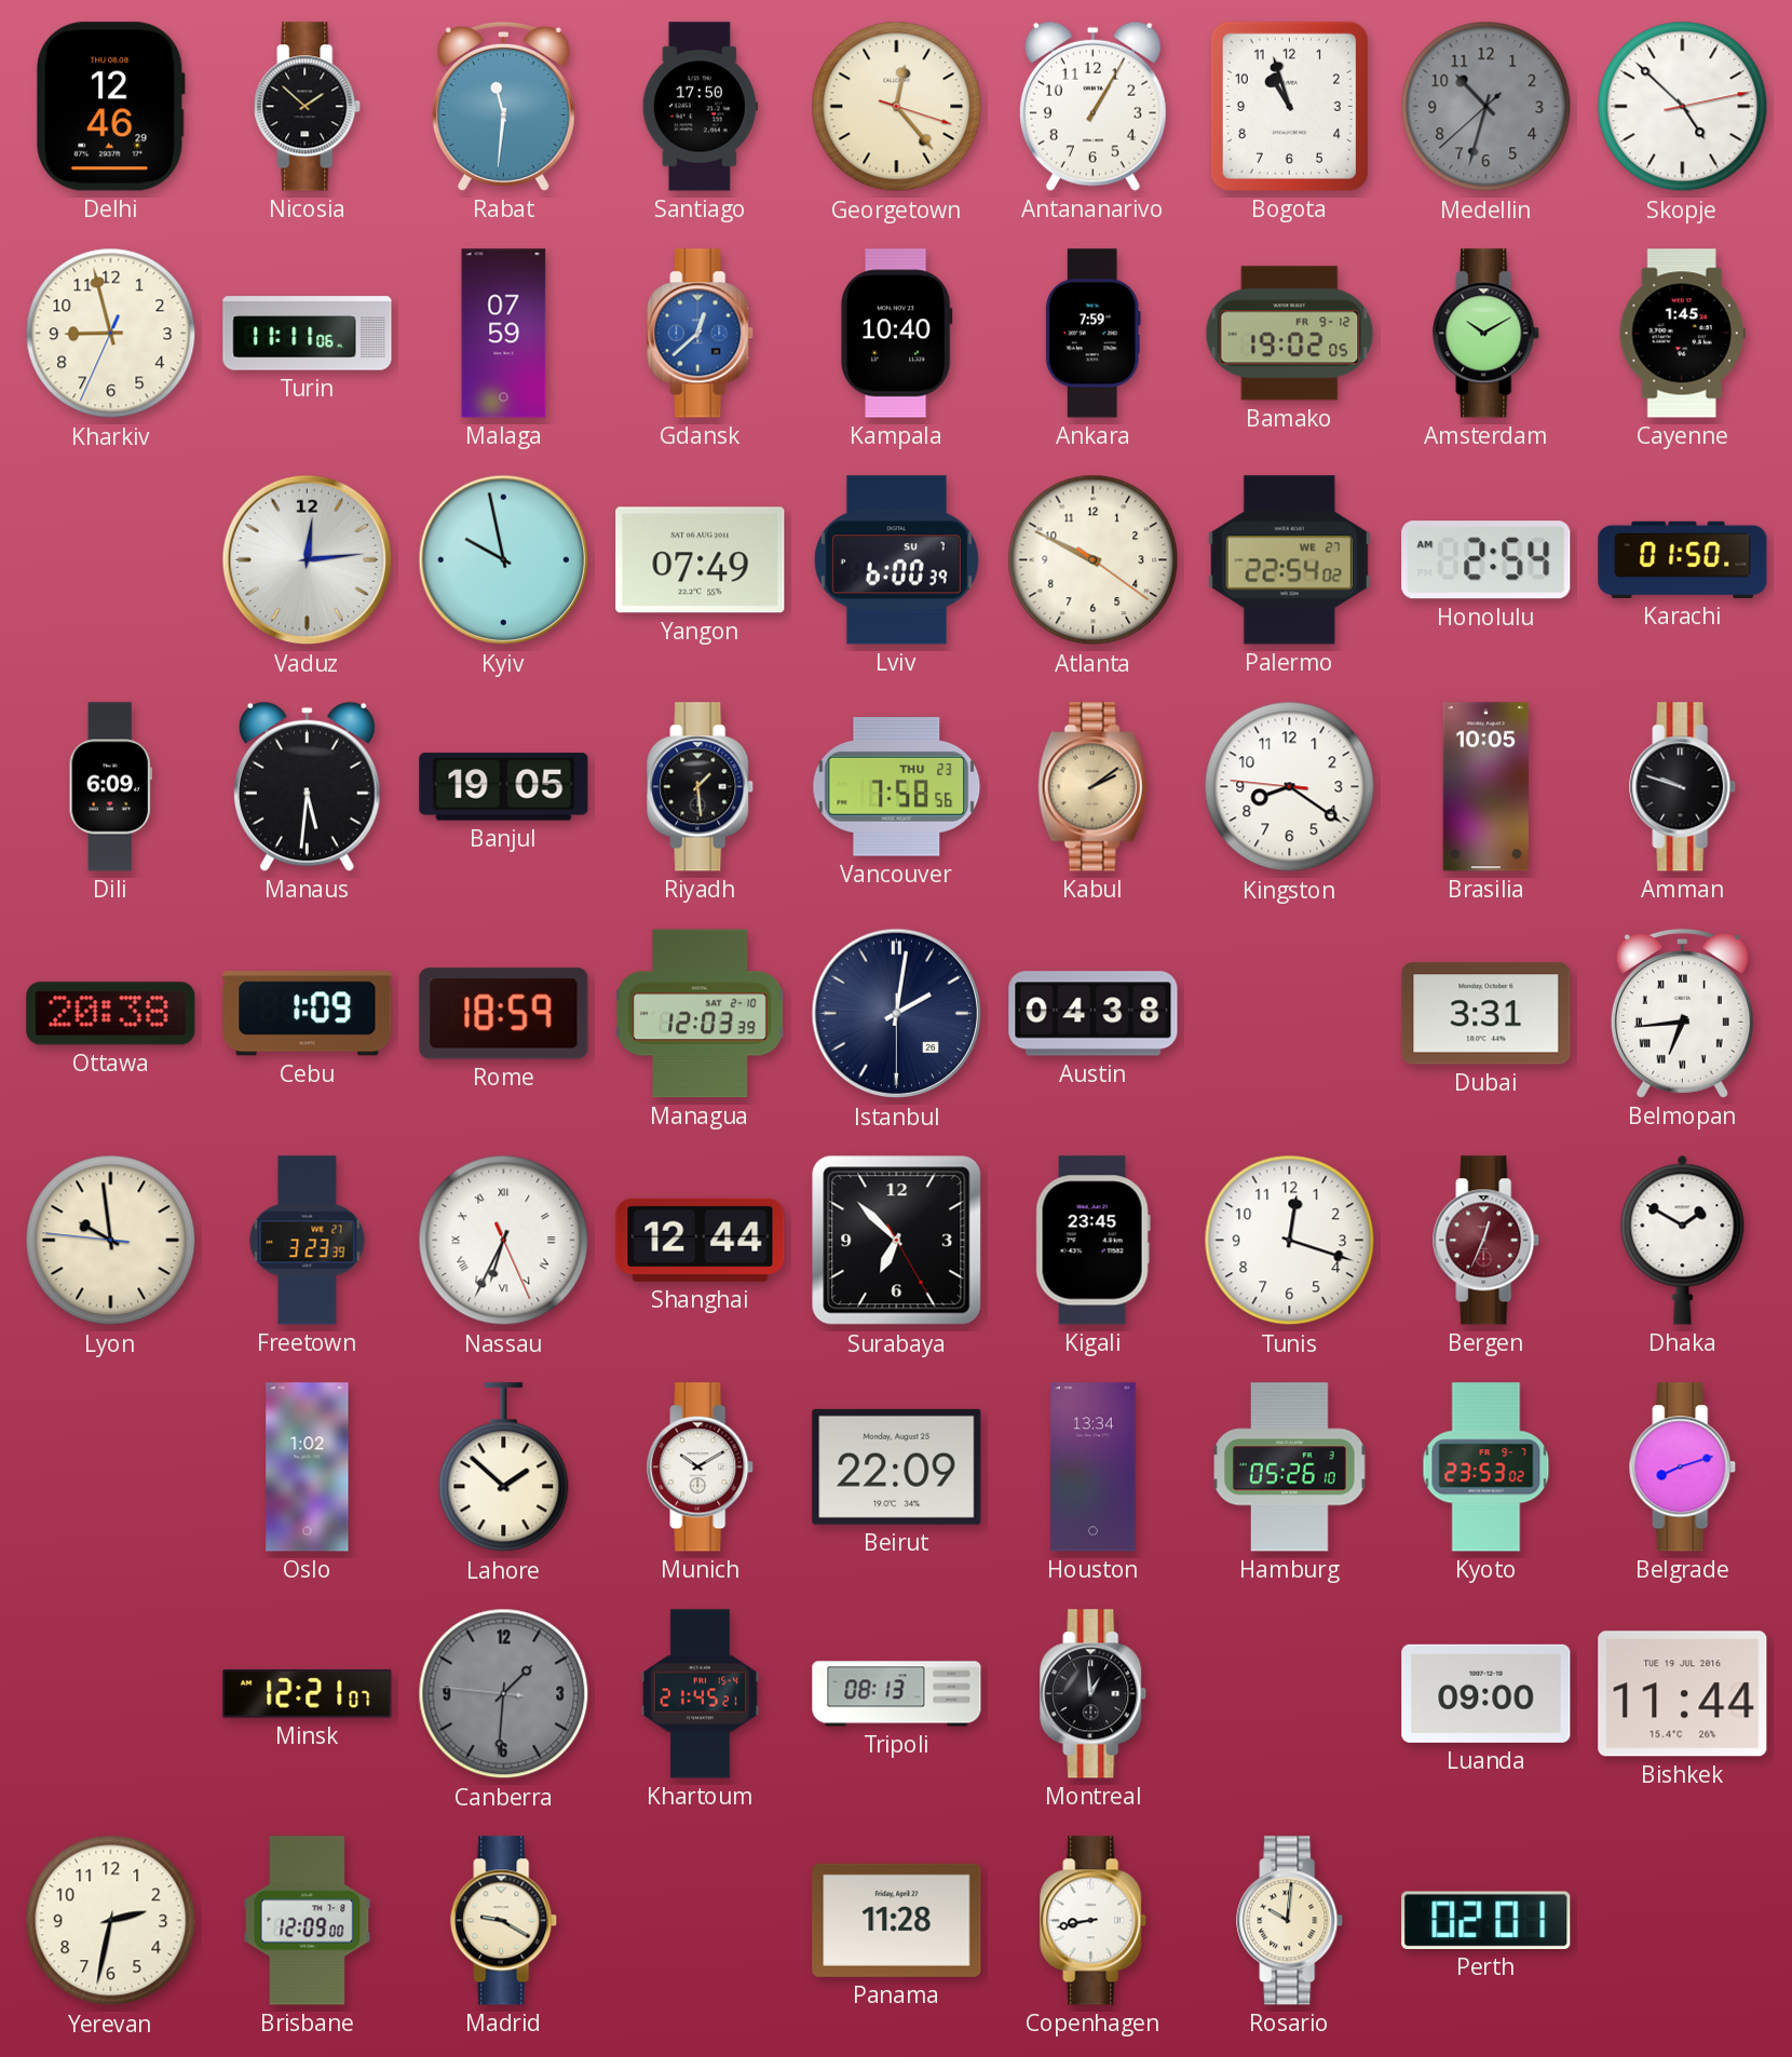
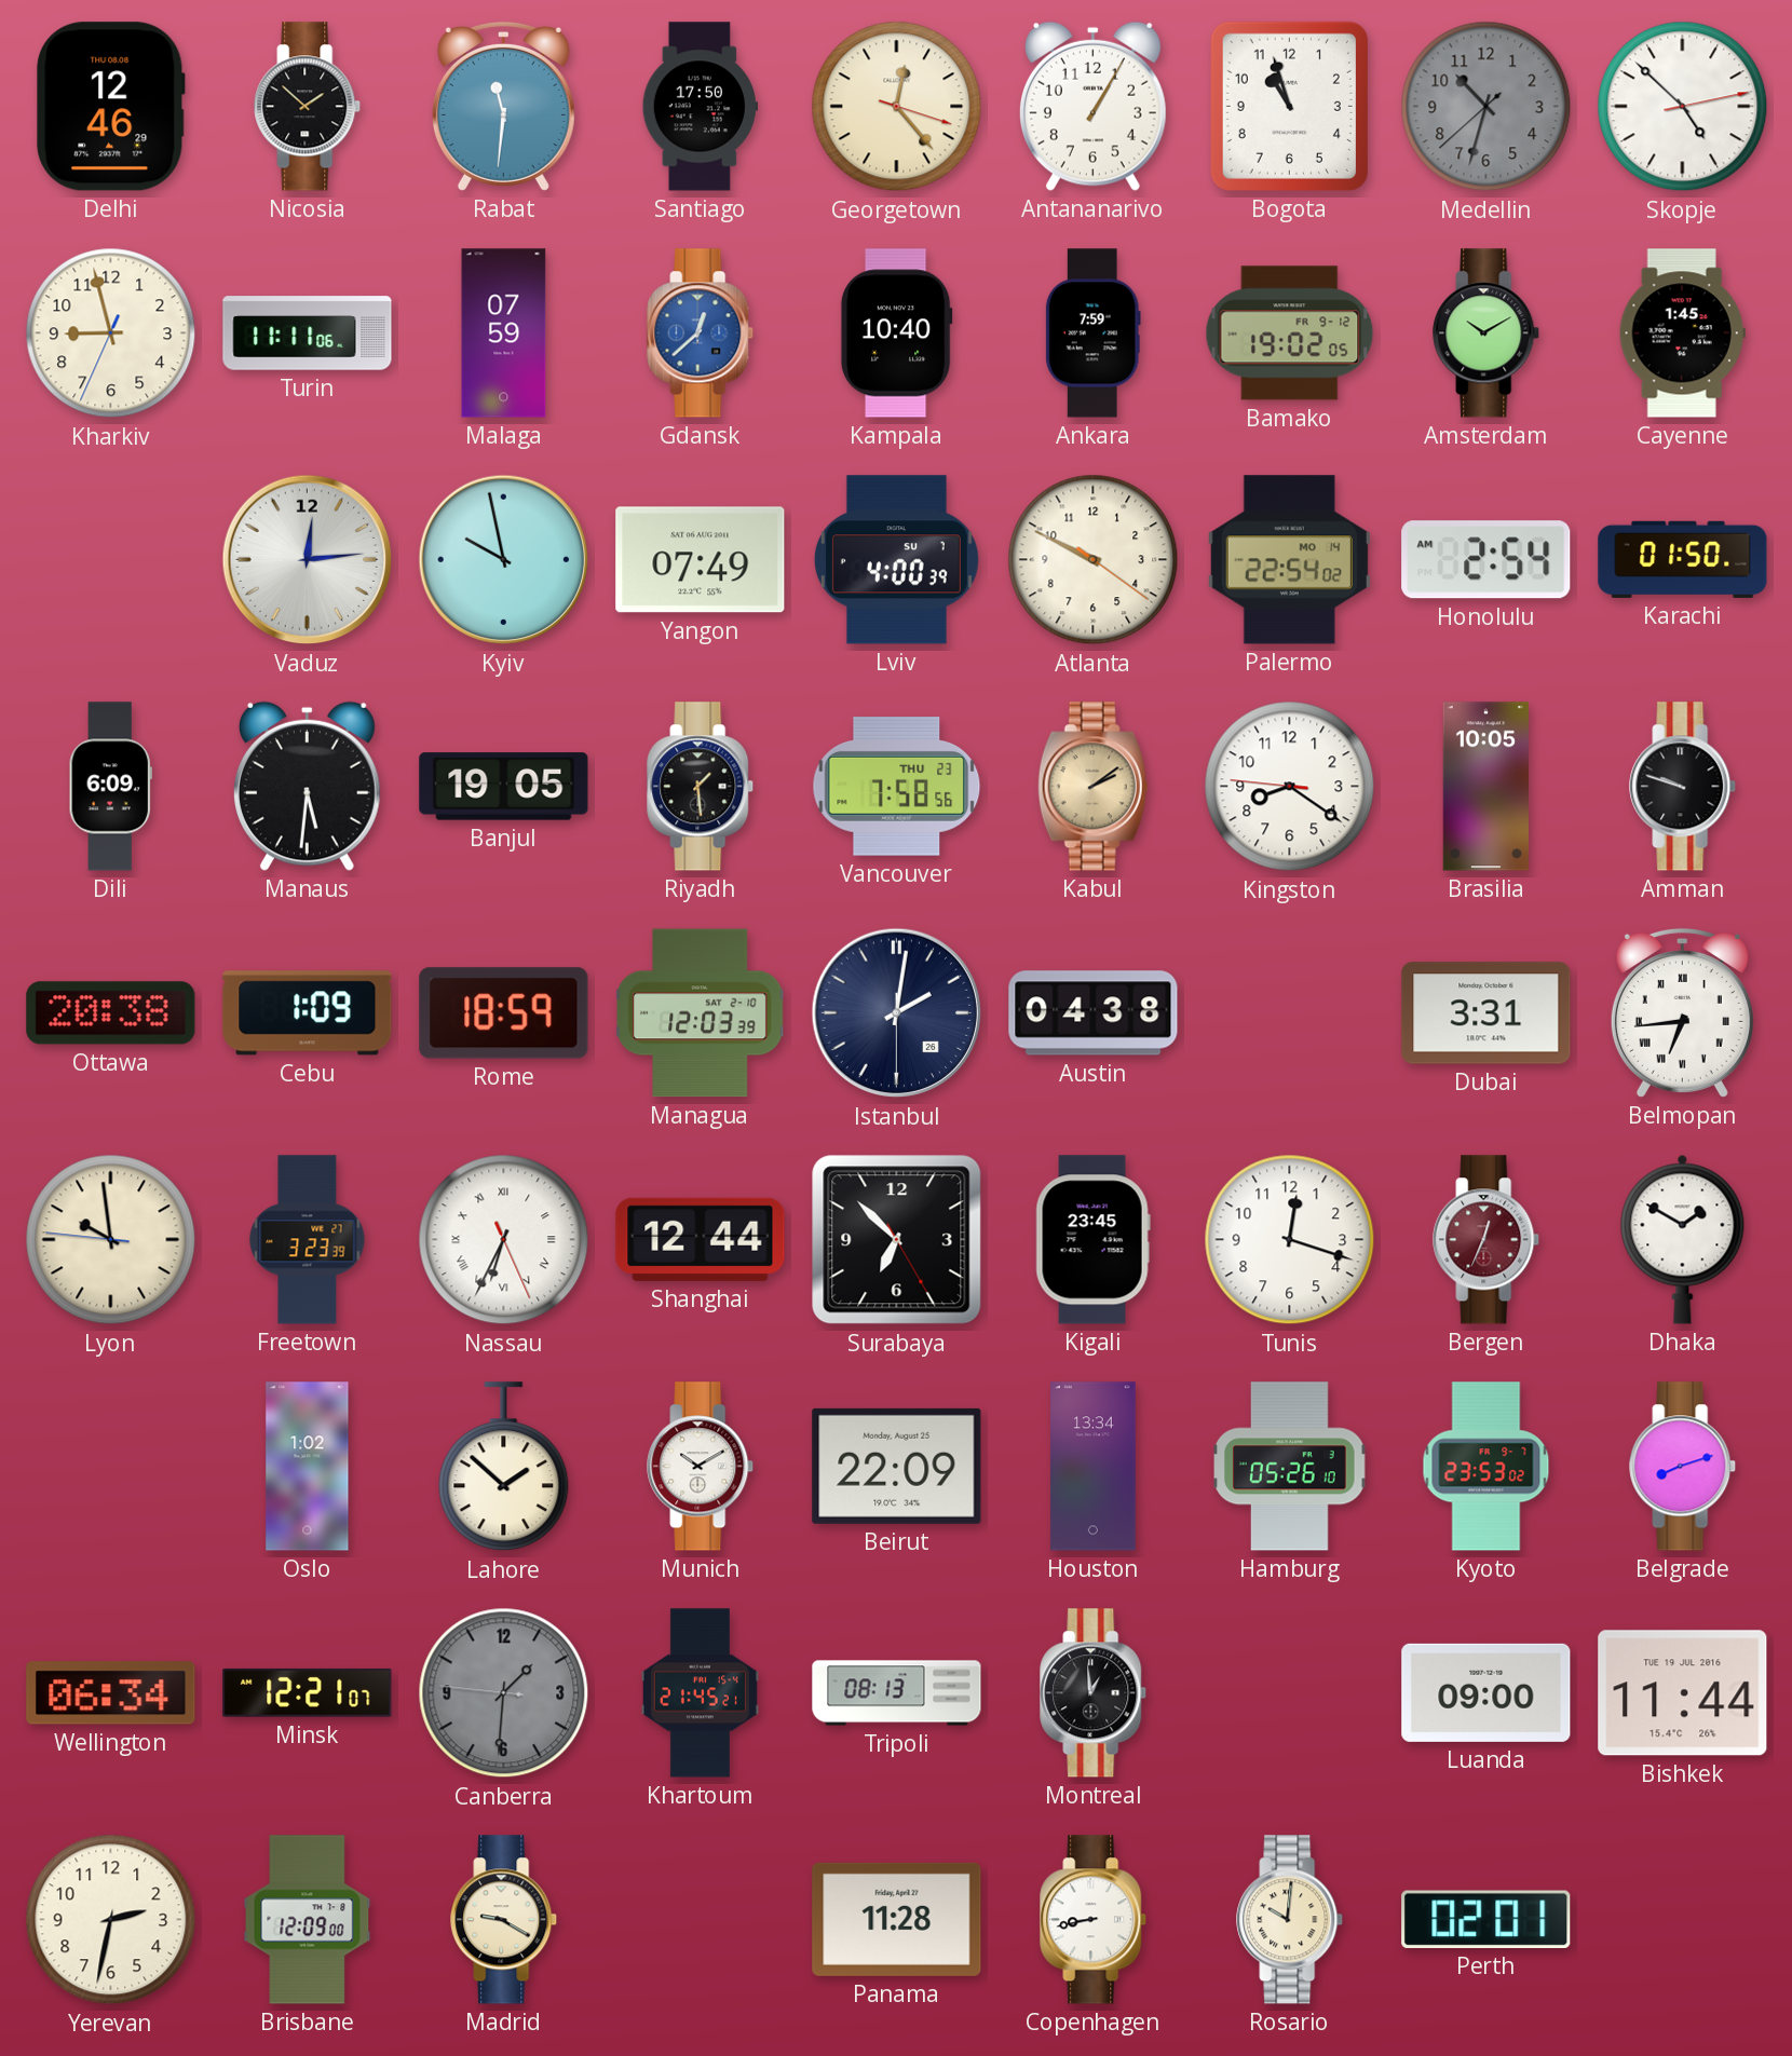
Lviv: 6:00 -> 4:00
Palermo date: WE 27 -> MO 14
Wellington: none -> 06:34
